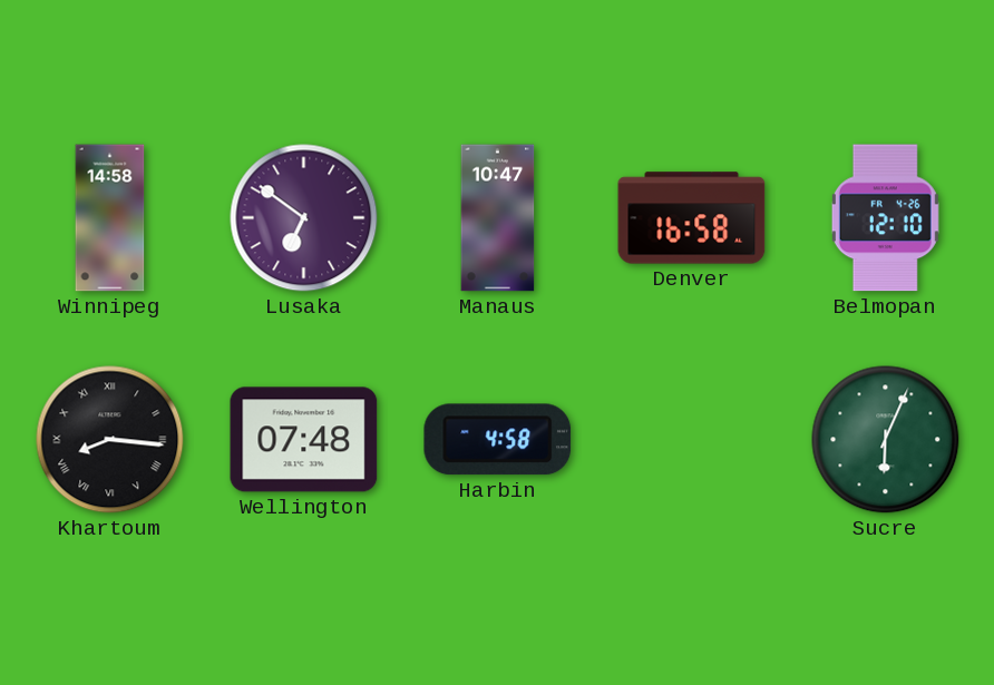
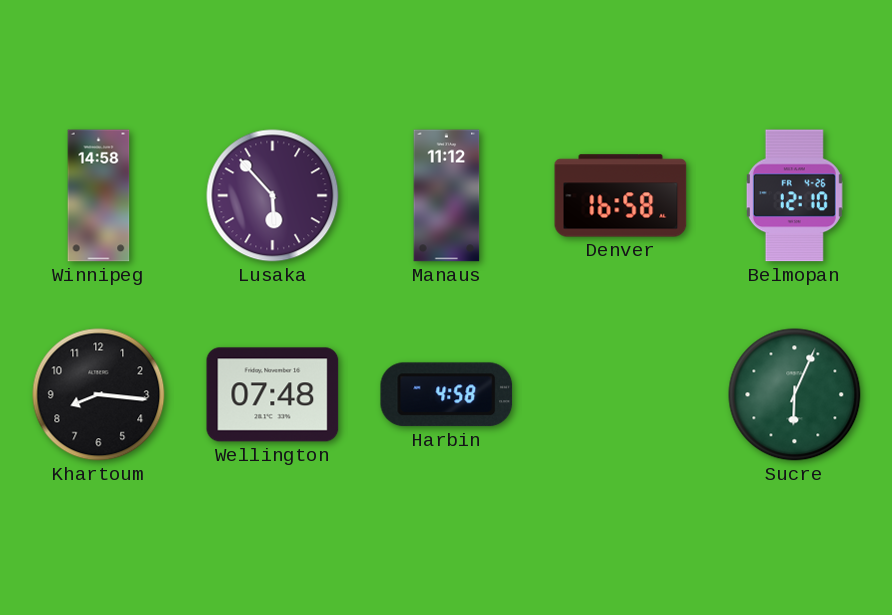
Lusaka: 6:51 -> 5:53
Manaus: 10:47 -> 11:12
Khartoum numerals: Roman -> Arabic
